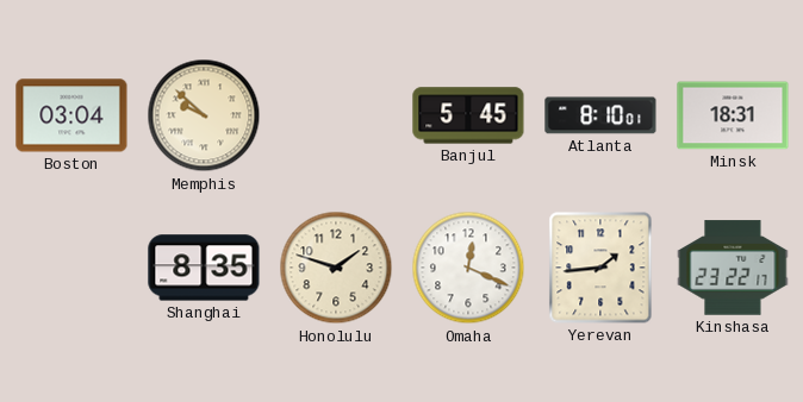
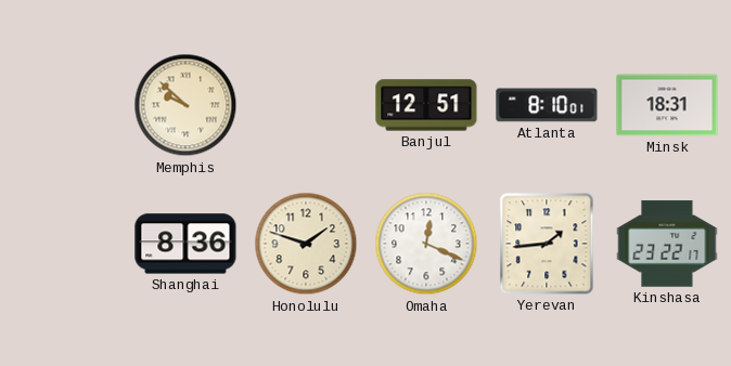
Boston: 03:04 -> none
Banjul: 5:45 -> 12:51
Shanghai: 8:35 -> 8:36
